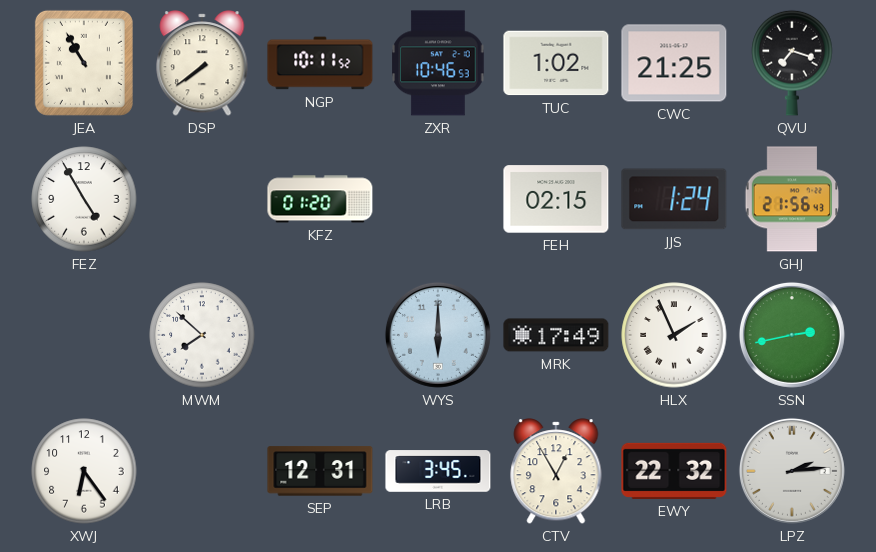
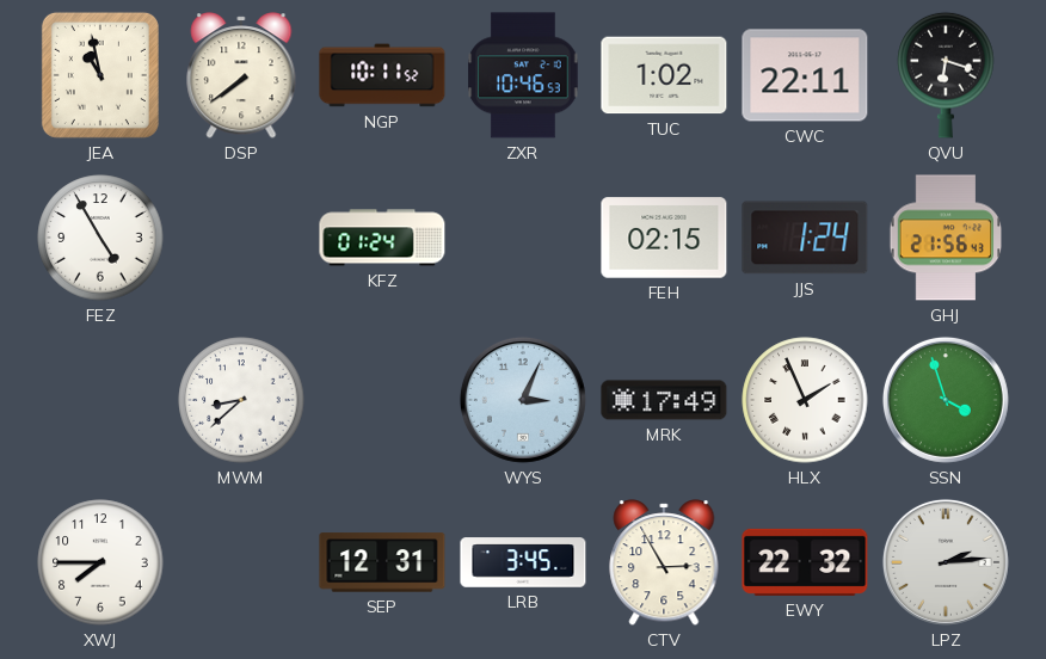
JEA: 10:55 -> 10:58
CWC: 21:25 -> 22:11
QVU: 7:18 -> 6:18
KFZ: 01:20 -> 01:24
MWM: 7:52 -> 8:38
WYS: 6:00 -> 3:04
SSN: 2:43 -> 3:57
XWJ: 6:24 -> 7:45
CTV: 12:55 -> 2:55
